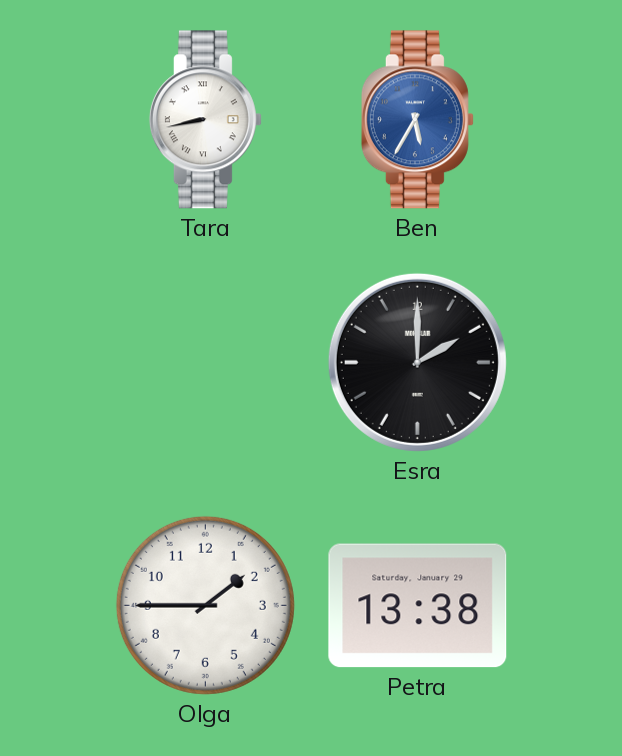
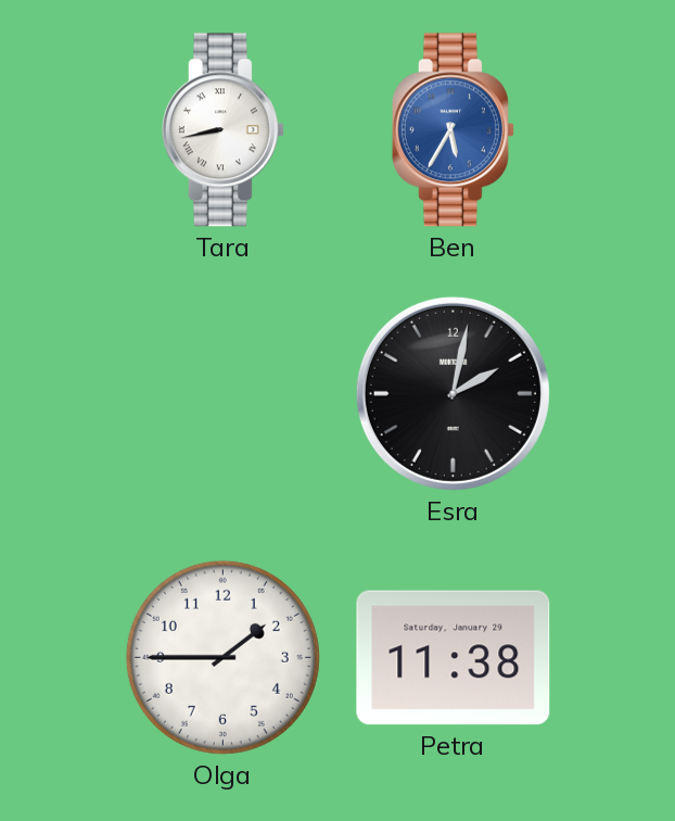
Esra: 2:00 -> 2:02
Petra: 13:38 -> 11:38
